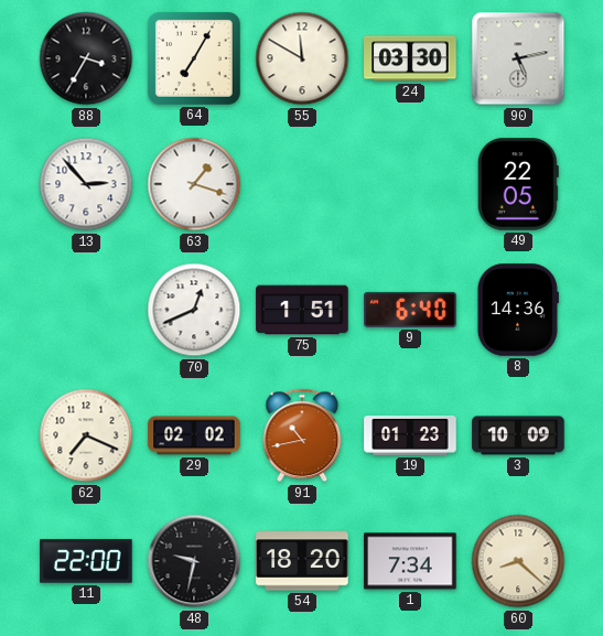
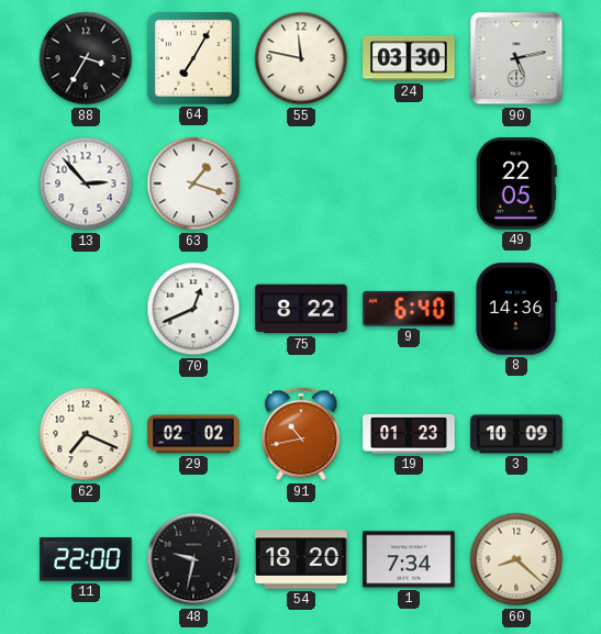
55: 11:50 -> 11:47
75: 1:51 -> 8:22
